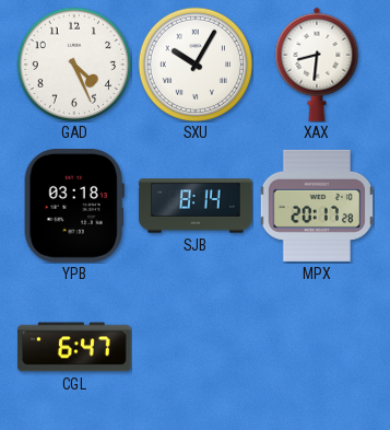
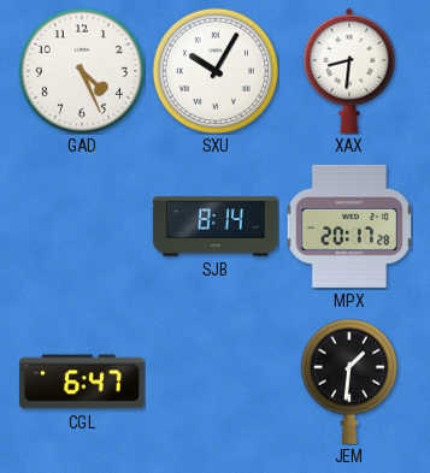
YPB: 03:18 -> none
JEM: none -> 1:31
